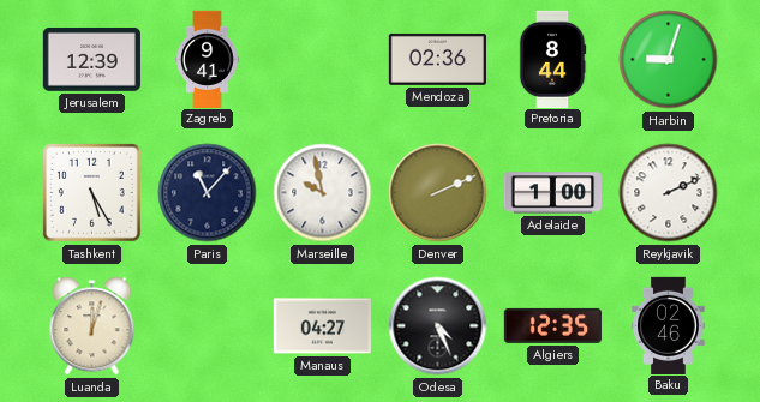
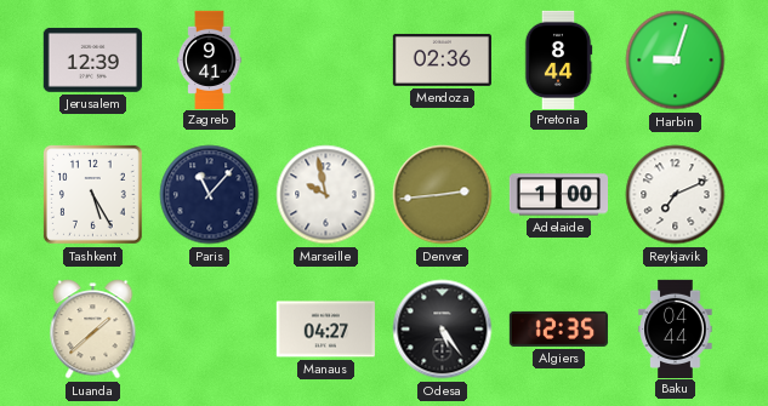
Denver: 2:11 -> 2:44
Reykjavik: 2:11 -> 7:11
Luanda: 12:03 -> 1:38
Odesa: 4:26 -> 5:24
Baku: 02:46 -> 04:44
